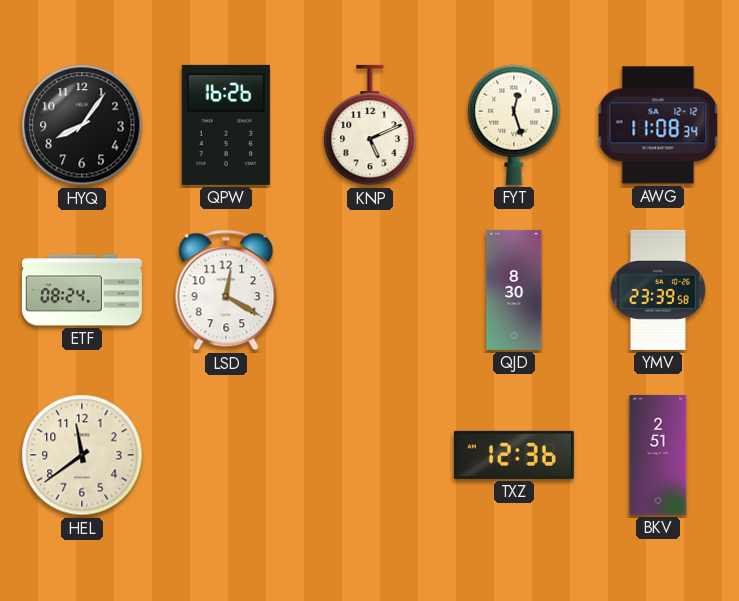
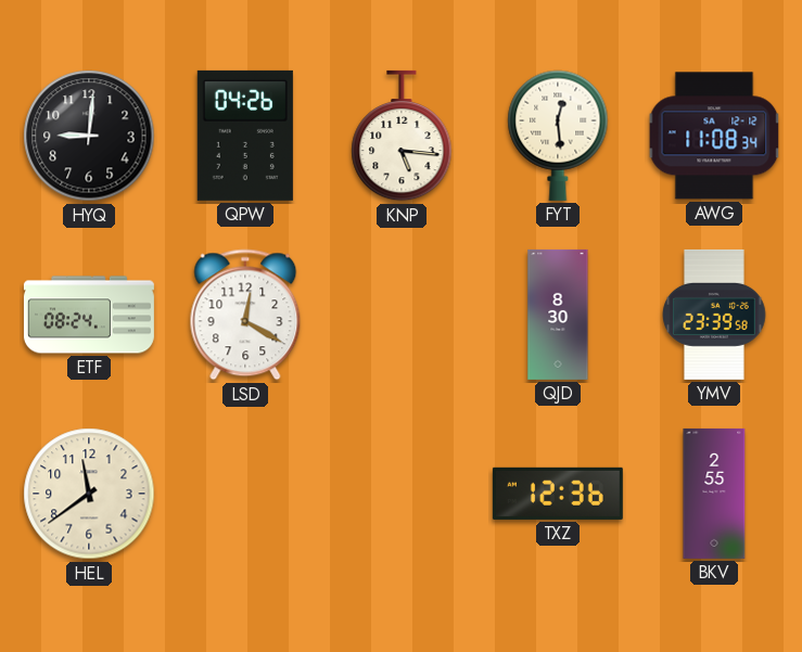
HYQ: 8:06 -> 9:01
QPW: 16:26 -> 04:26
KNP: 5:11 -> 5:16
FYT: 12:27 -> 12:29
BKV: 2:51 -> 2:55
